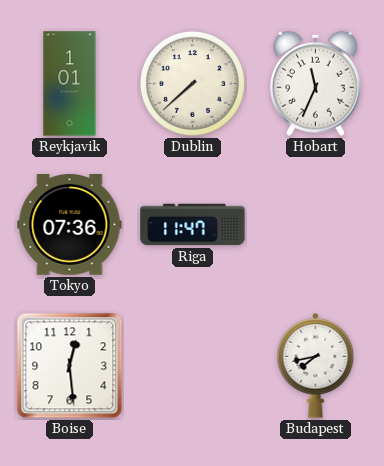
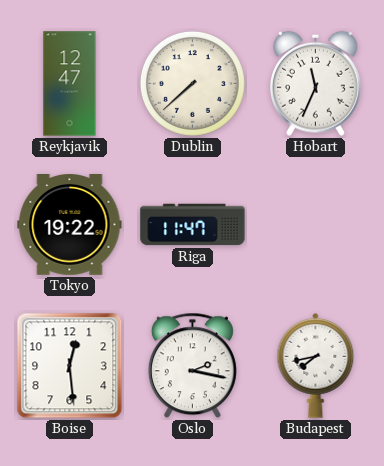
Reykjavik: 1:01 -> 12:47
Tokyo: 07:36 -> 19:22
Oslo: none -> 2:17
